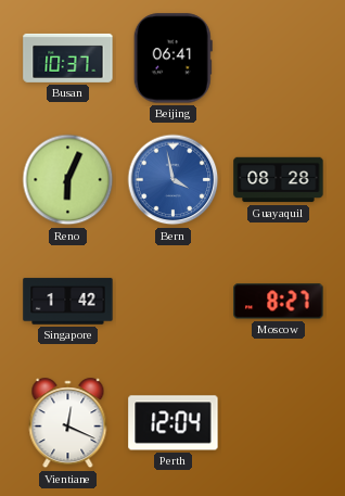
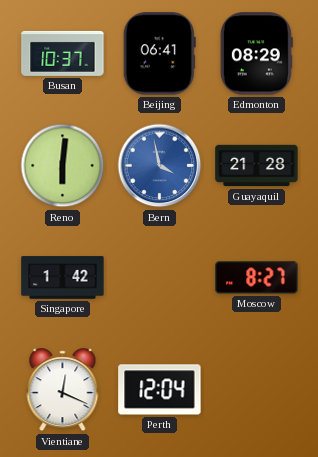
Edmonton: none -> 08:29
Reno: 6:04 -> 6:01
Guayaquil: 08:28 -> 21:28
